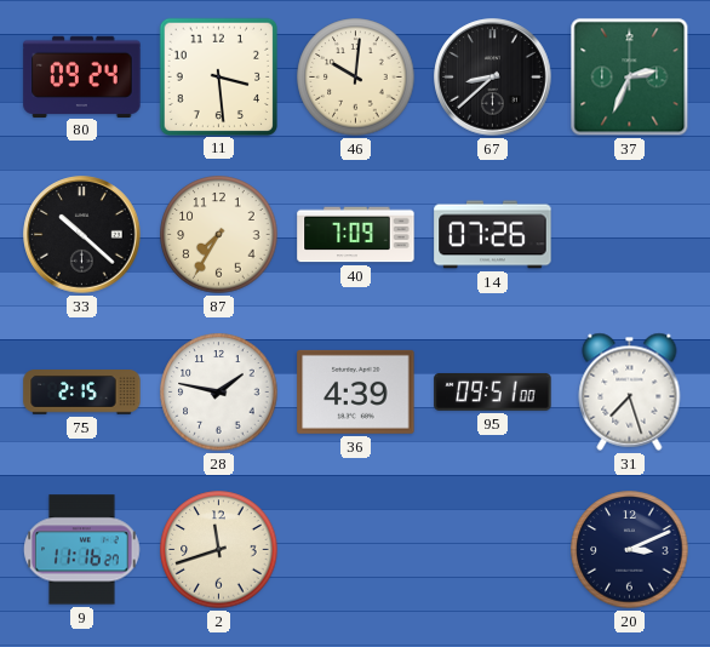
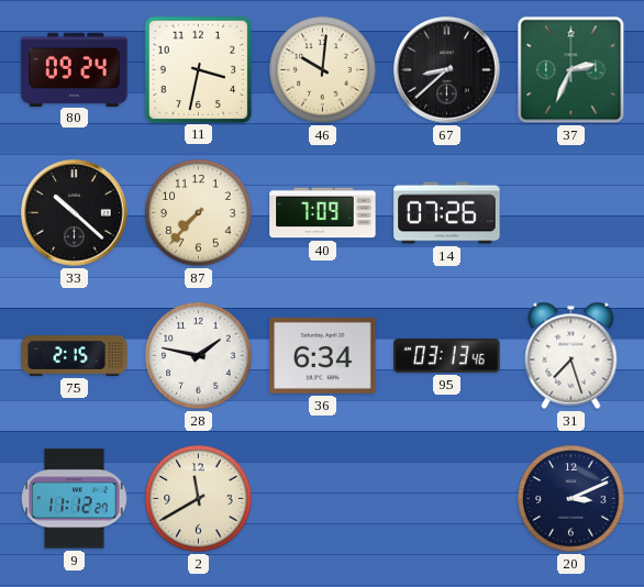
11: 3:29 -> 3:32
87: 7:35 -> 7:37
36: 4:39 -> 6:34
95: 09:51 -> 03:13
9: 11:16 -> 11:12
2: 11:42 -> 11:40
